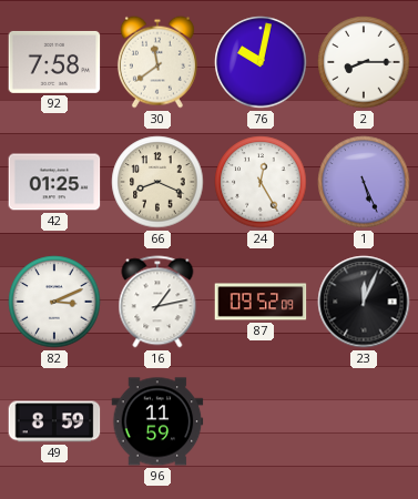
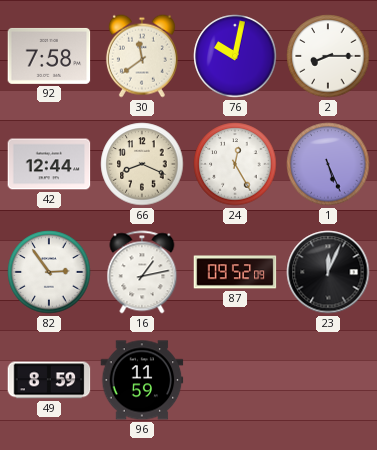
42: 01:25 -> 12:44
82: 3:11 -> 2:54
